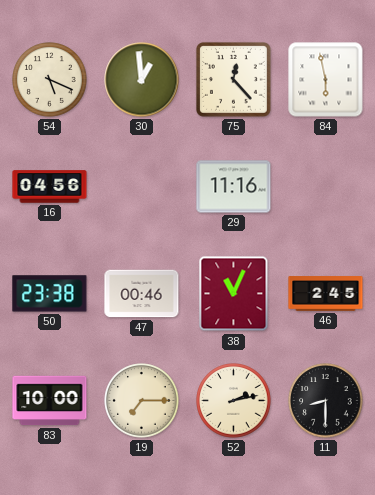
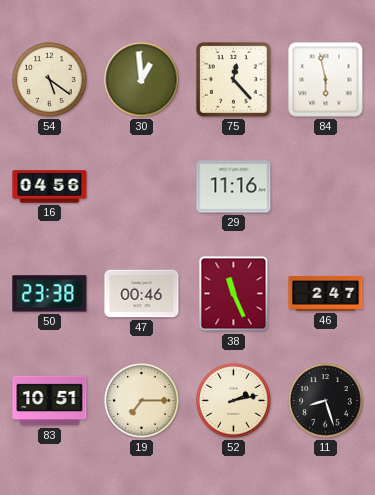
54: 5:19 -> 5:21
38: 11:04 -> 11:26
46: 2:45 -> 2:47
83: 10:00 -> 10:51
11: 8:30 -> 8:27
